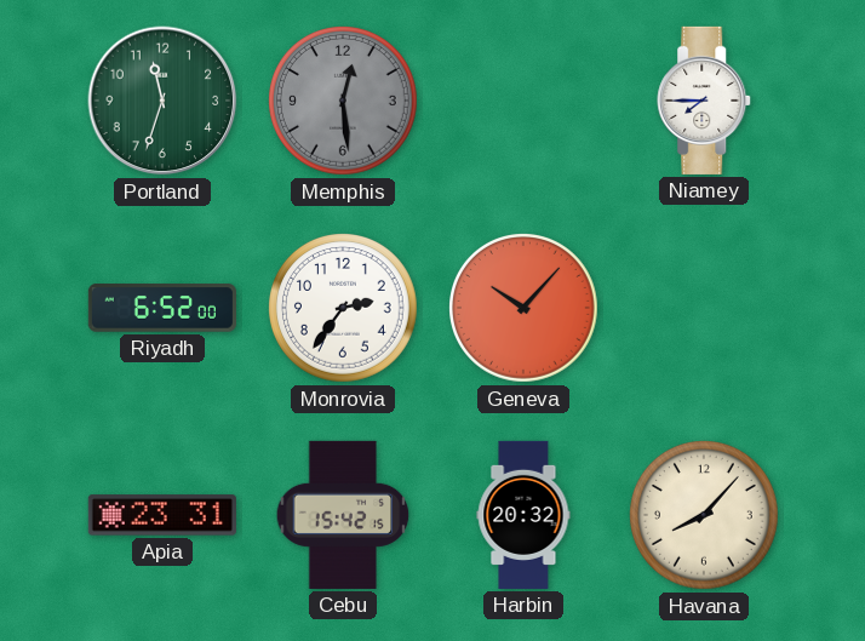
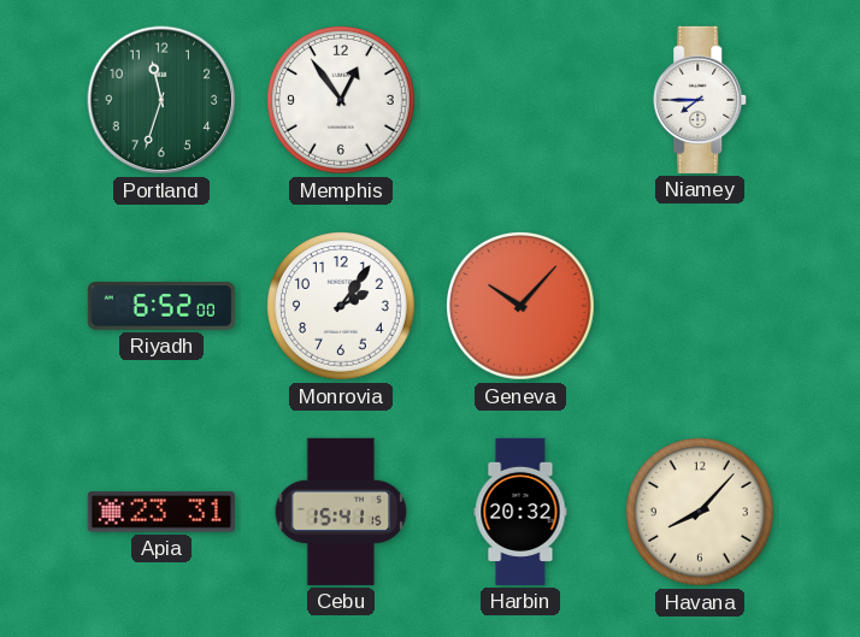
Memphis: 12:29 -> 12:54
Memphis dial: grey -> white
Monrovia: 2:36 -> 2:06
Cebu: 15:42 -> 15:41
